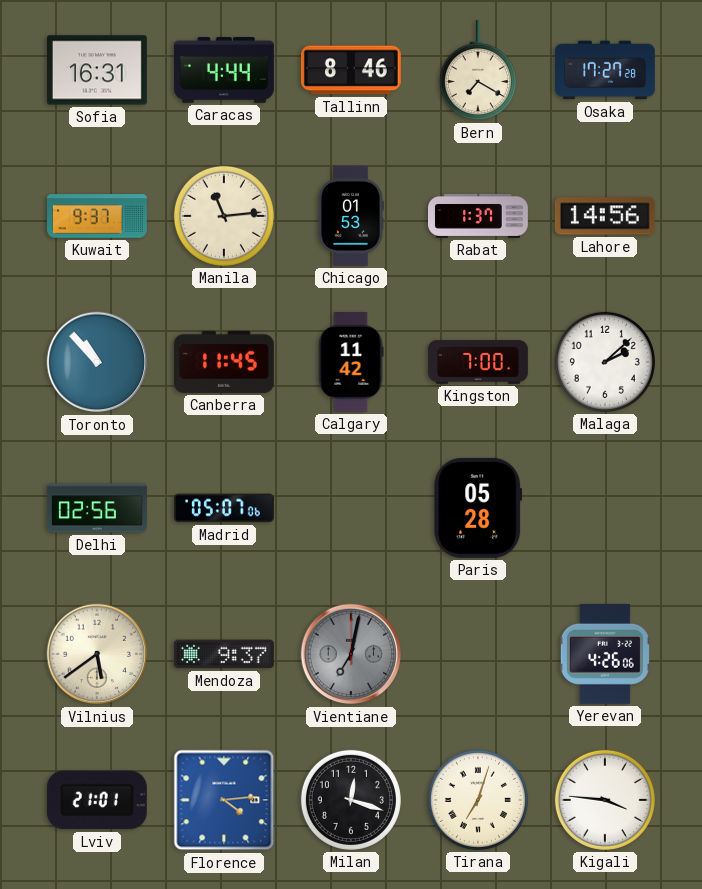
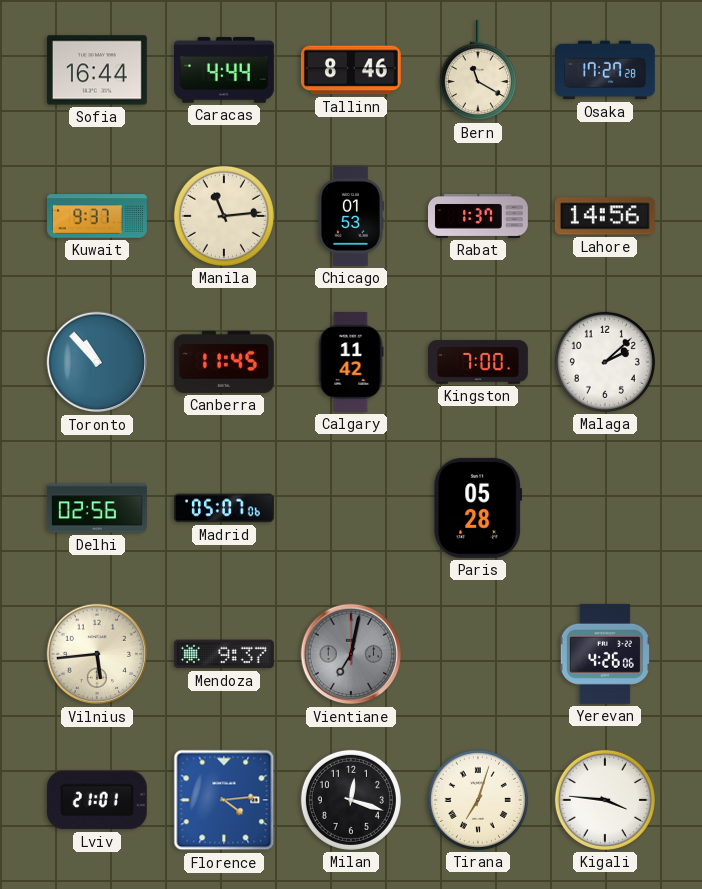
Sofia: 16:31 -> 16:44
Bern: 7:20 -> 11:20
Vilnius: 5:39 -> 5:44
